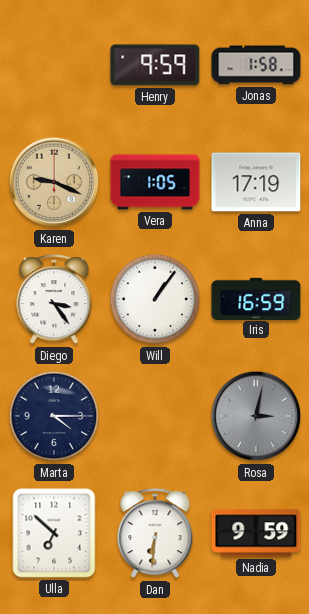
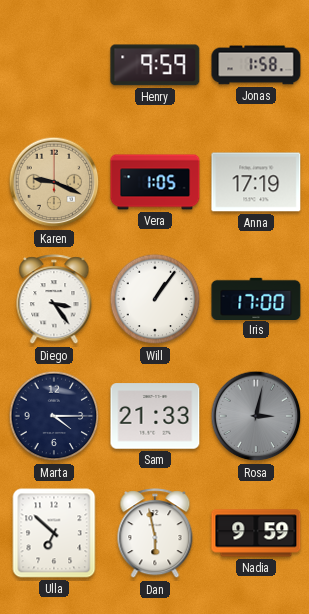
Iris: 16:59 -> 17:00
Sam: none -> 21:33
Dan: 6:31 -> 5:58
